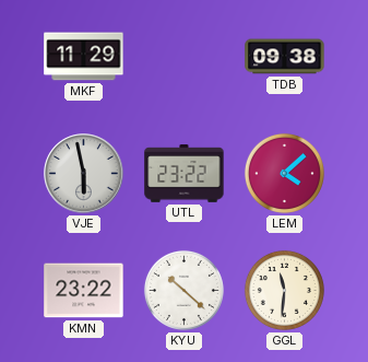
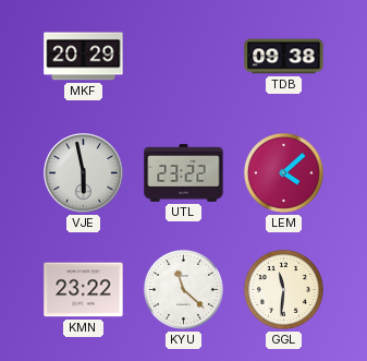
MKF: 11:29 -> 20:29
KYU: 10:22 -> 11:22
